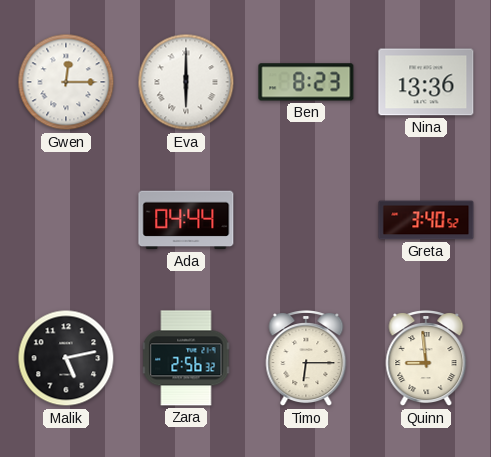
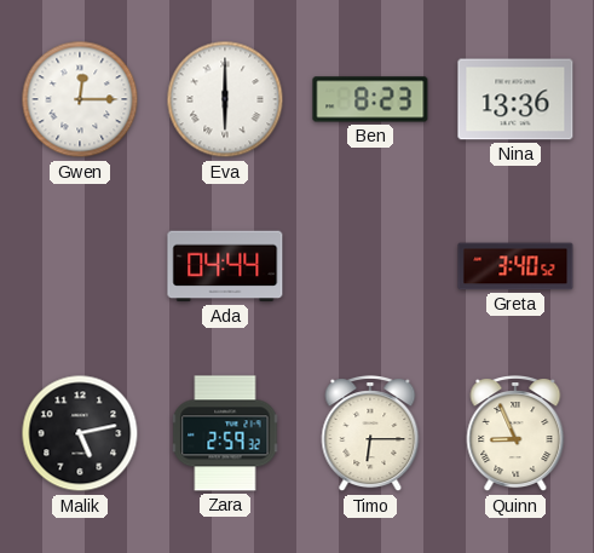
Zara: 2:56 -> 2:59
Quinn: 8:59 -> 8:56
